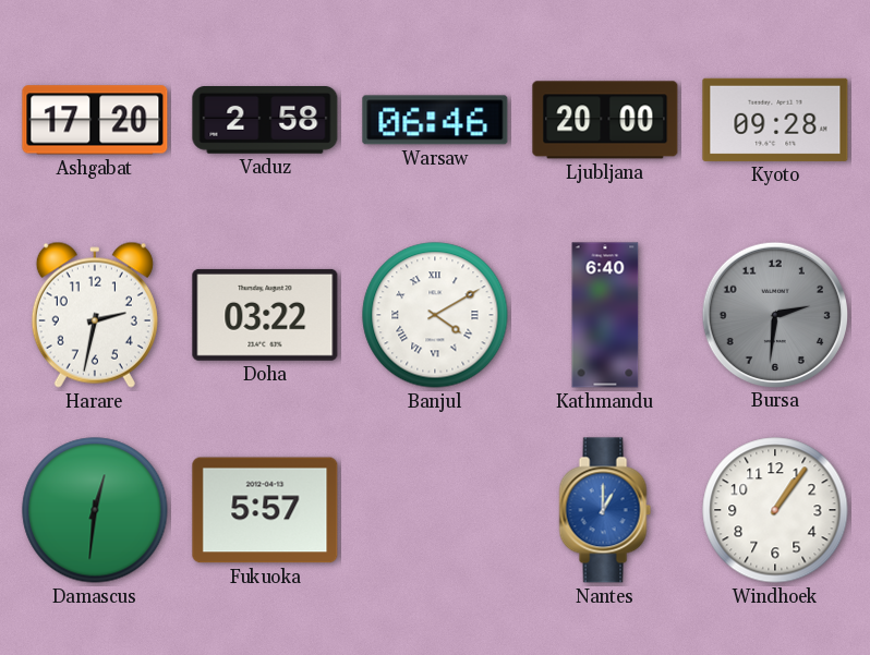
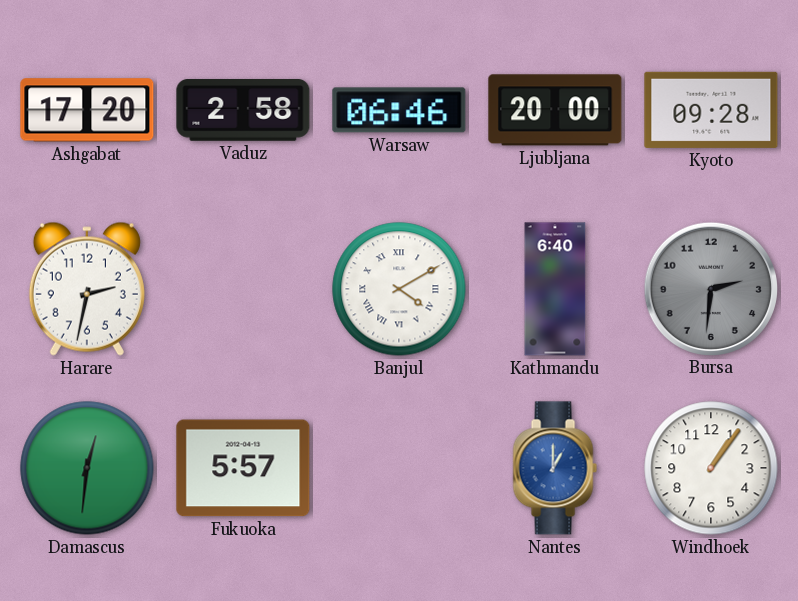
Doha: 03:22 -> none
